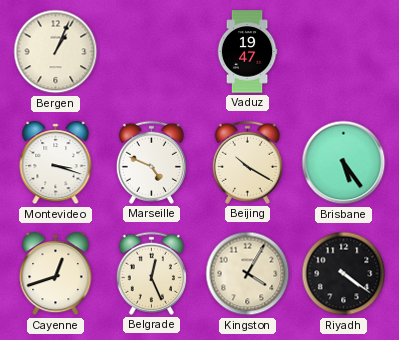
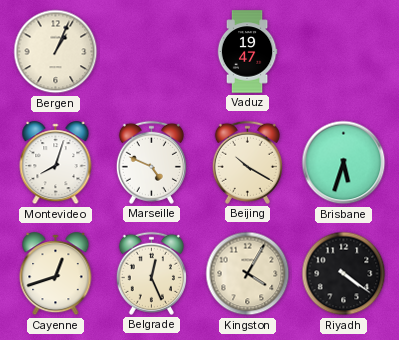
Montevideo: 3:18 -> 8:03
Brisbane: 5:24 -> 5:33
